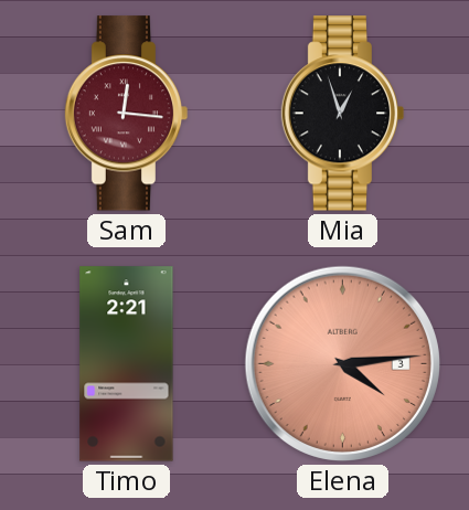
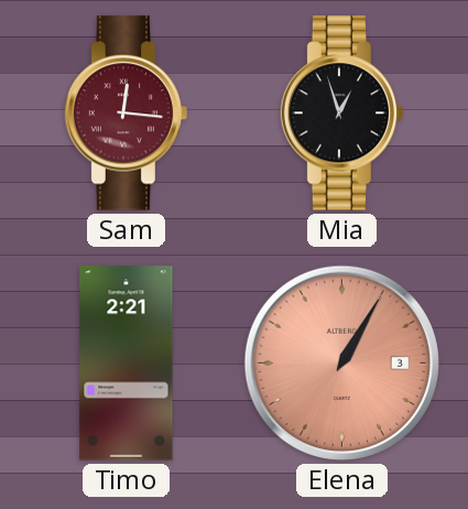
Elena: 4:14 -> 1:05
